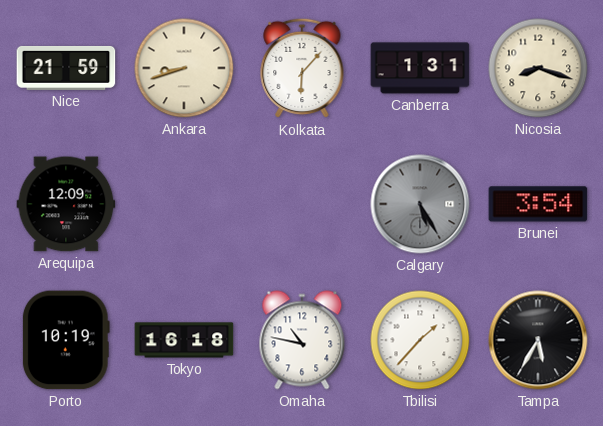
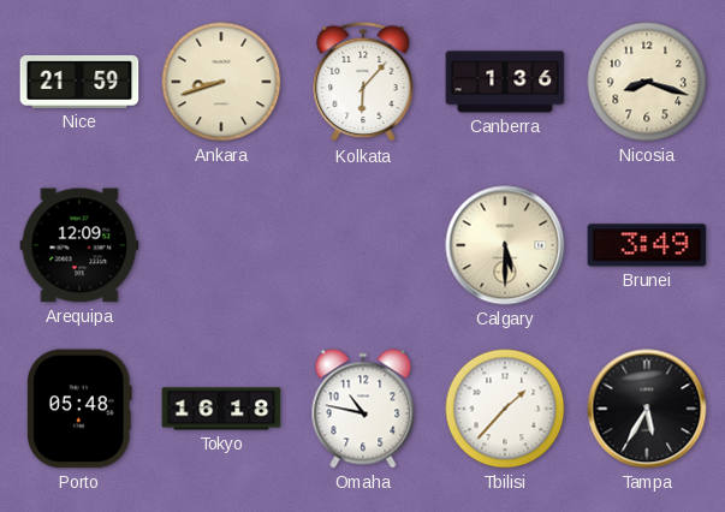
Canberra: 1:31 -> 1:36
Calgary: 5:25 -> 5:30
Calgary dial: grey -> cream
Brunei: 3:54 -> 3:49
Porto: 10:19 -> 05:48
